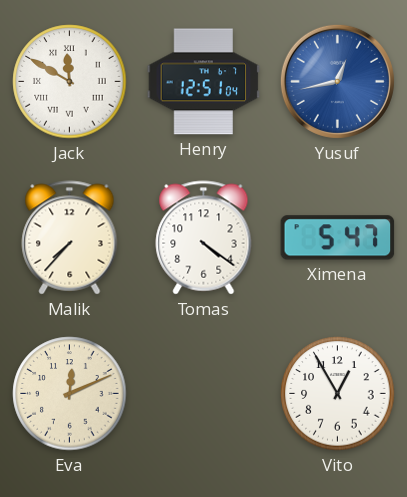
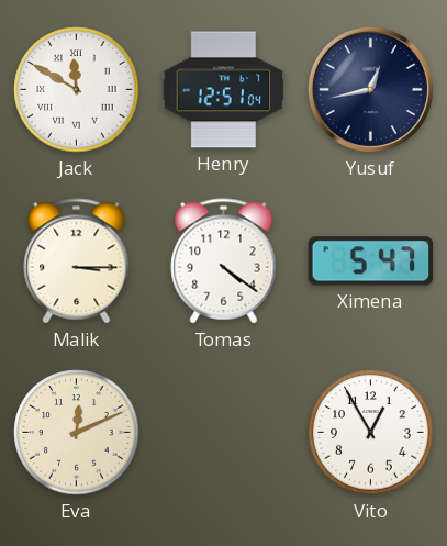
Yusuf dial: blue -> navy
Malik: 7:37 -> 3:15
